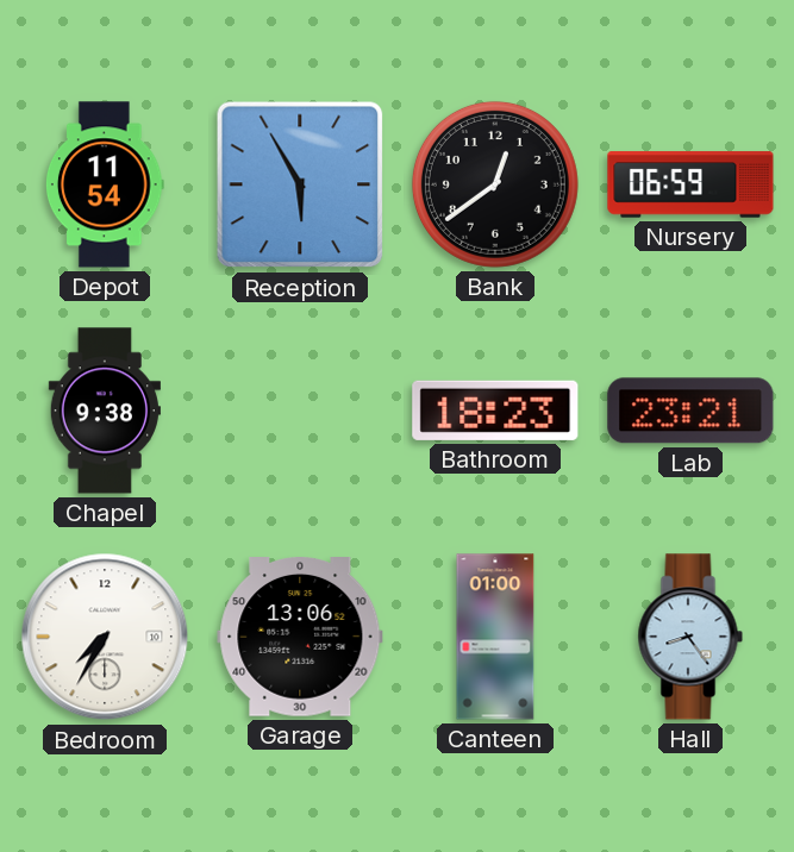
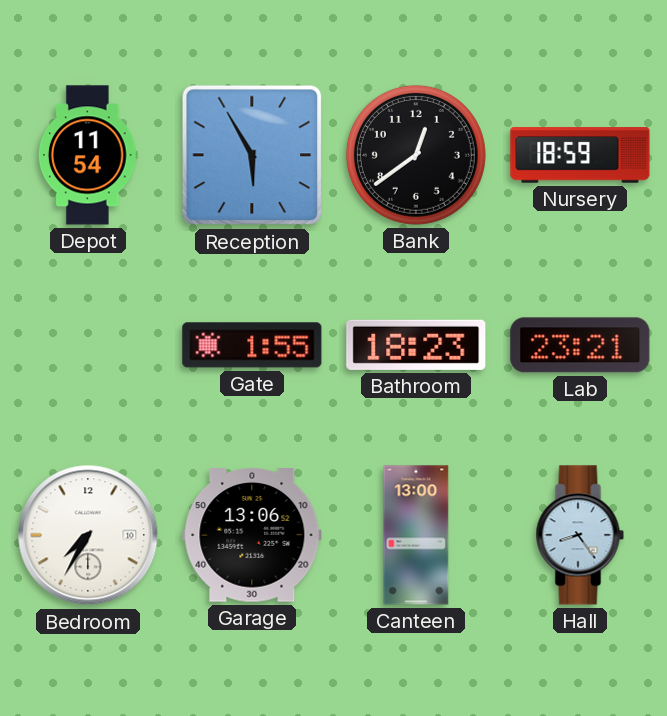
Nursery: 06:59 -> 18:59
Chapel: 9:38 -> none
Gate: none -> 1:55
Canteen: 01:00 -> 13:00
